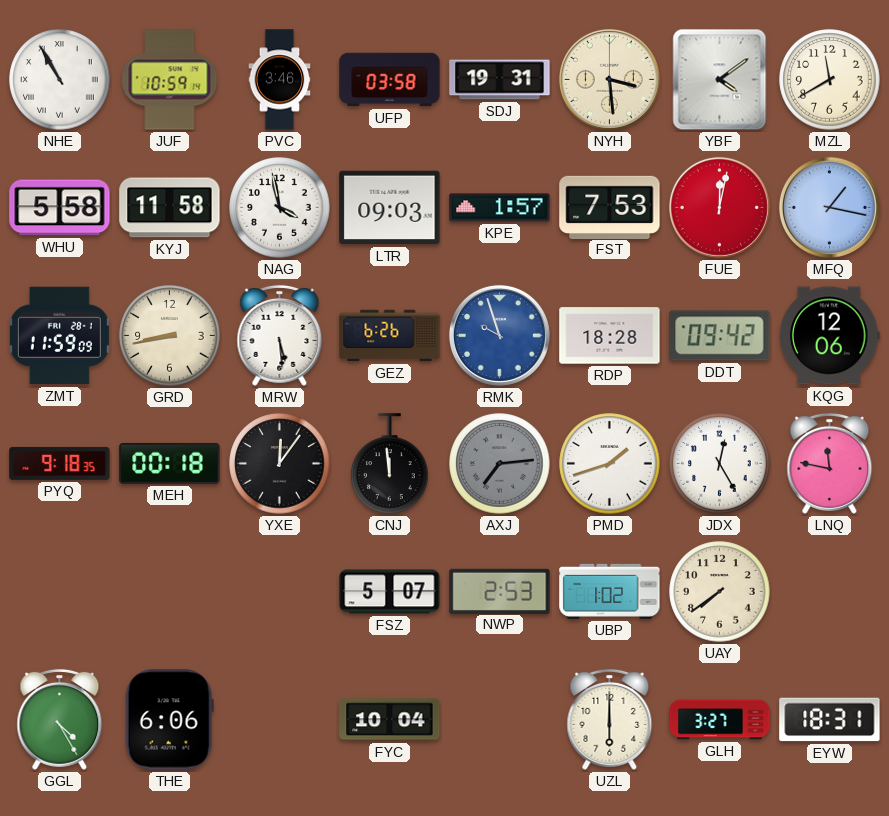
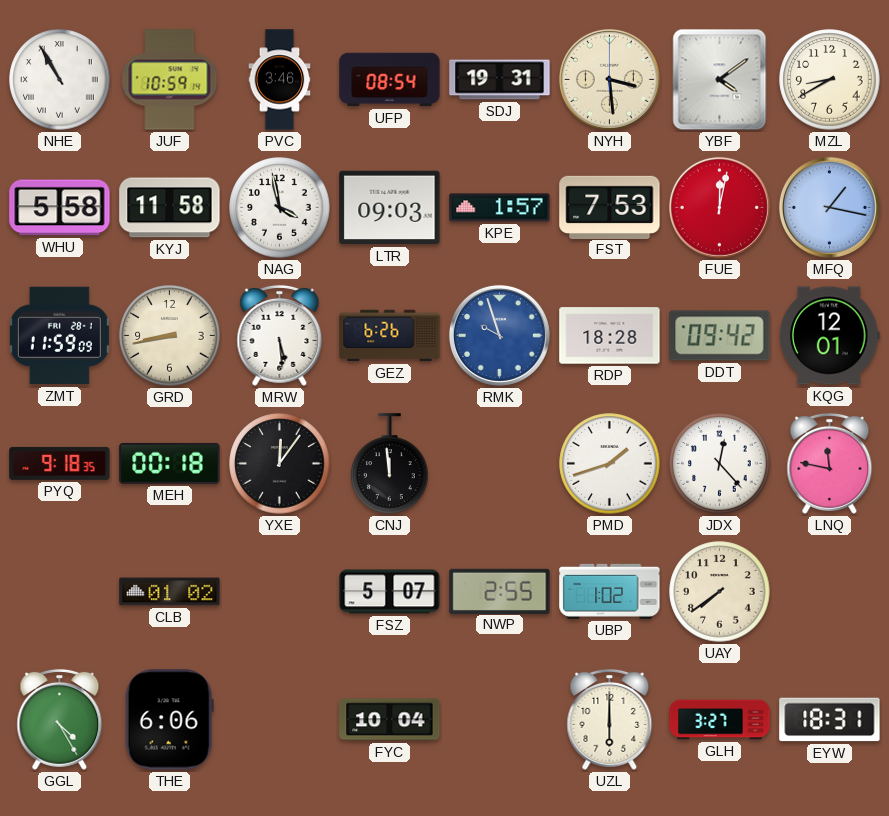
UFP: 03:58 -> 08:54
MZL: 11:40 -> 8:40
KQG: 12:06 -> 12:01
AXJ: 7:14 -> none
JDX: 12:25 -> 12:23
CLB: none -> 01:02
NWP: 2:53 -> 2:55
